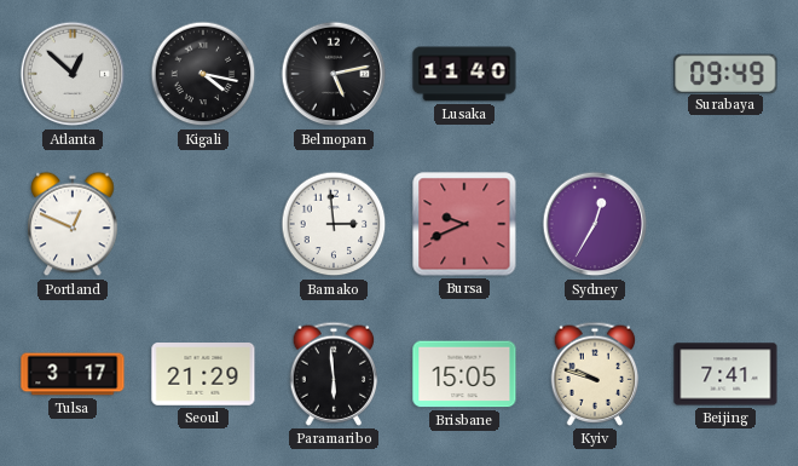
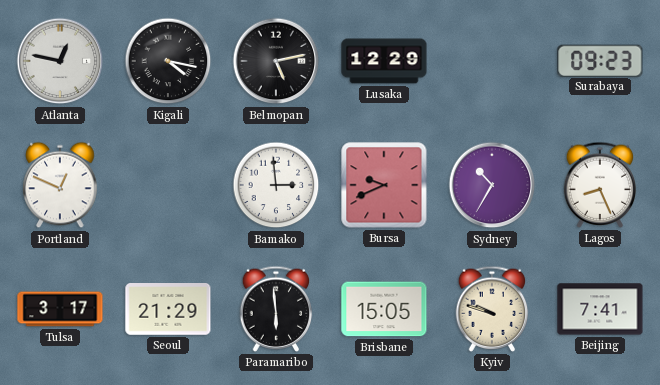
Atlanta: 12:52 -> 12:47
Lusaka: 11:40 -> 12:29
Surabaya: 09:49 -> 09:23
Sydney: 12:35 -> 10:35
Lagos: none -> 8:26
